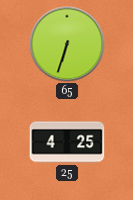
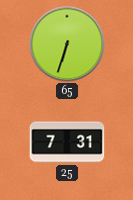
25: 4:25 -> 7:31
